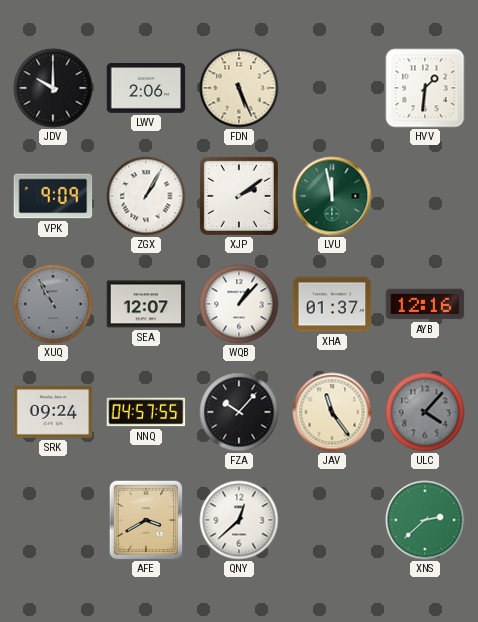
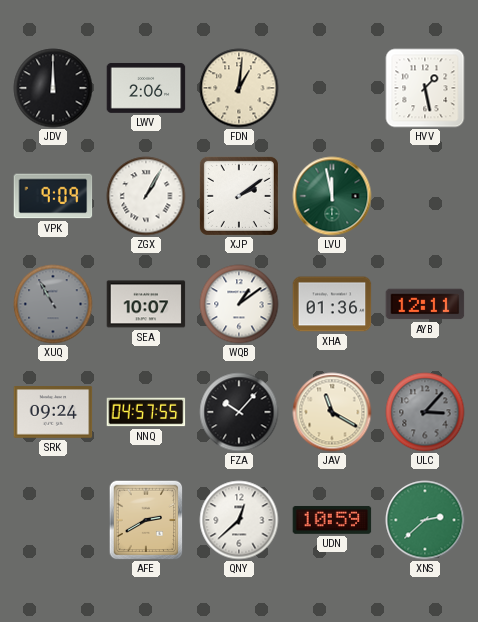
JDV: 10:00 -> 12:00
FDN: 5:26 -> 1:01
HVV: 1:31 -> 1:28
SEA: 12:07 -> 10:07
WQB: 1:07 -> 1:09
XHA: 01:37 -> 01:36
AYB: 12:16 -> 12:11
JAV: 11:24 -> 11:20
ULC: 4:07 -> 3:07
AFE: 3:40 -> 2:40
UDN: none -> 10:59
